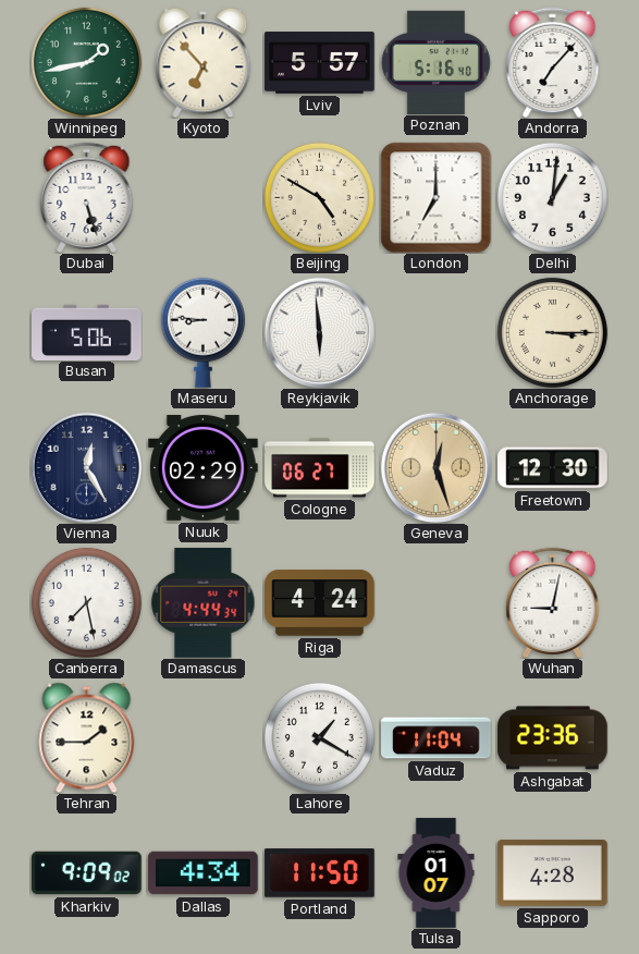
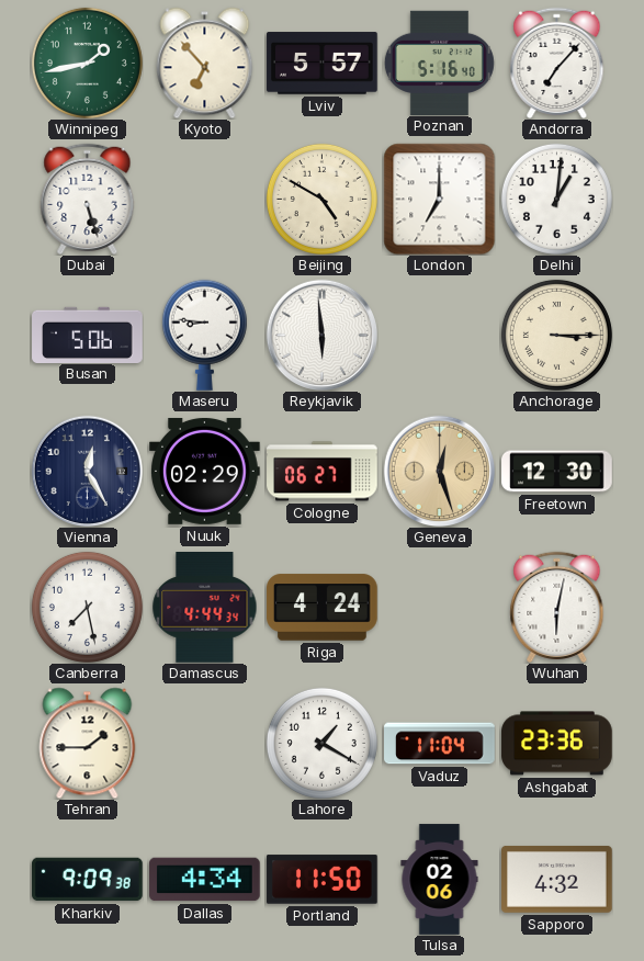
Wuhan: 9:02 -> 6:02
Kharkiv: 9:09:02 -> 9:09:38
Tulsa: 01:07 -> 02:06
Sapporo: 4:28 -> 4:32
